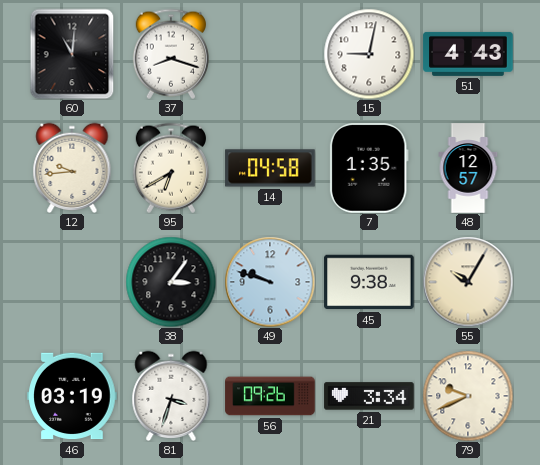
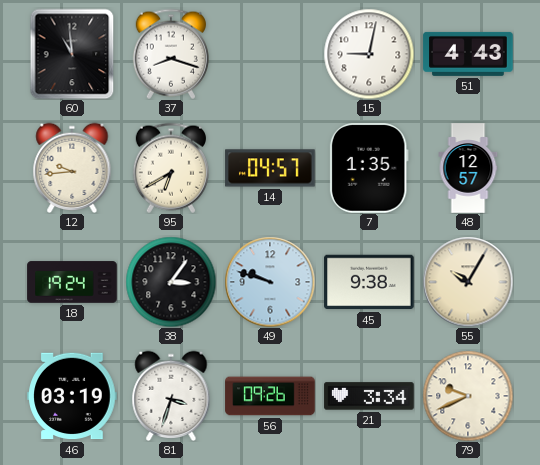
60: 11:01 -> 10:59
14: 04:58 -> 04:57
18: none -> 19:24
